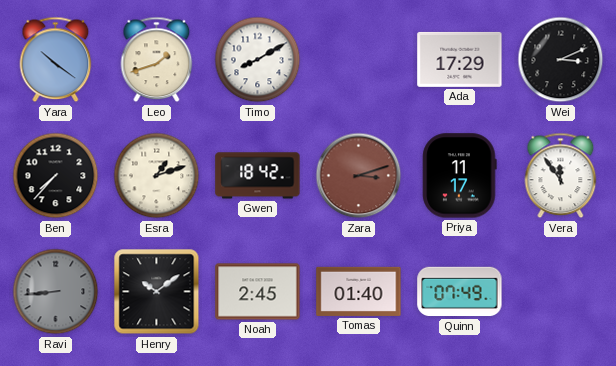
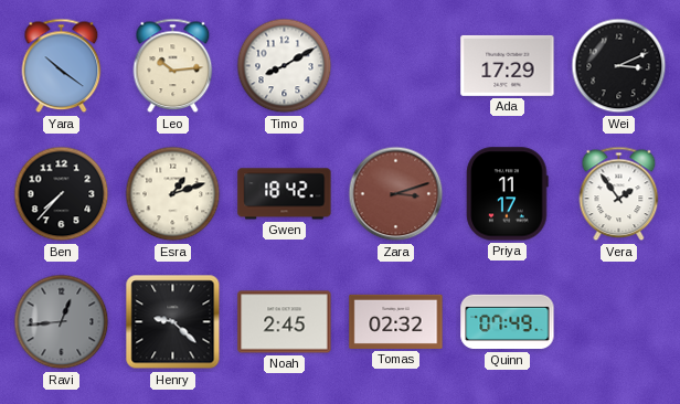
Leo: 1:42 -> 10:14
Vera: 11:54 -> 1:54
Ravi: 8:44 -> 12:44
Henry: 10:09 -> 9:22
Tomas: 01:40 -> 02:32
